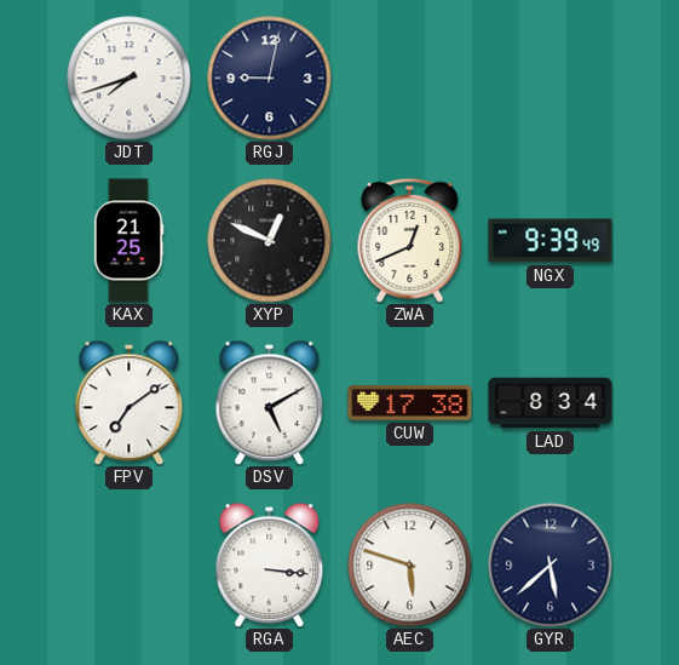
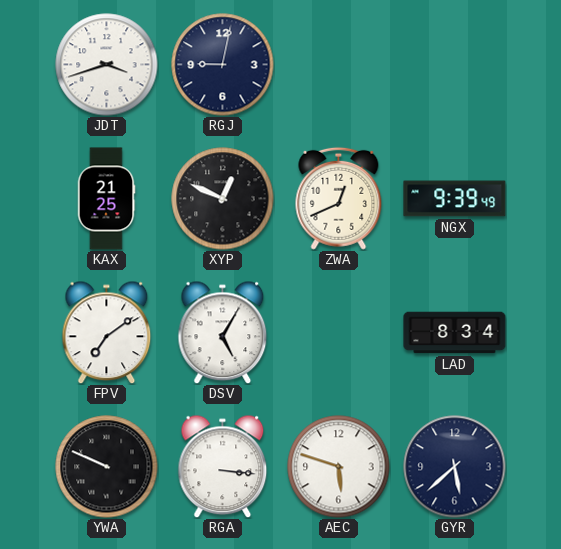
JDT: 7:42 -> 3:42
DSV: 5:10 -> 5:05
CUW: 17:38 -> none
YWA: none -> 9:49
